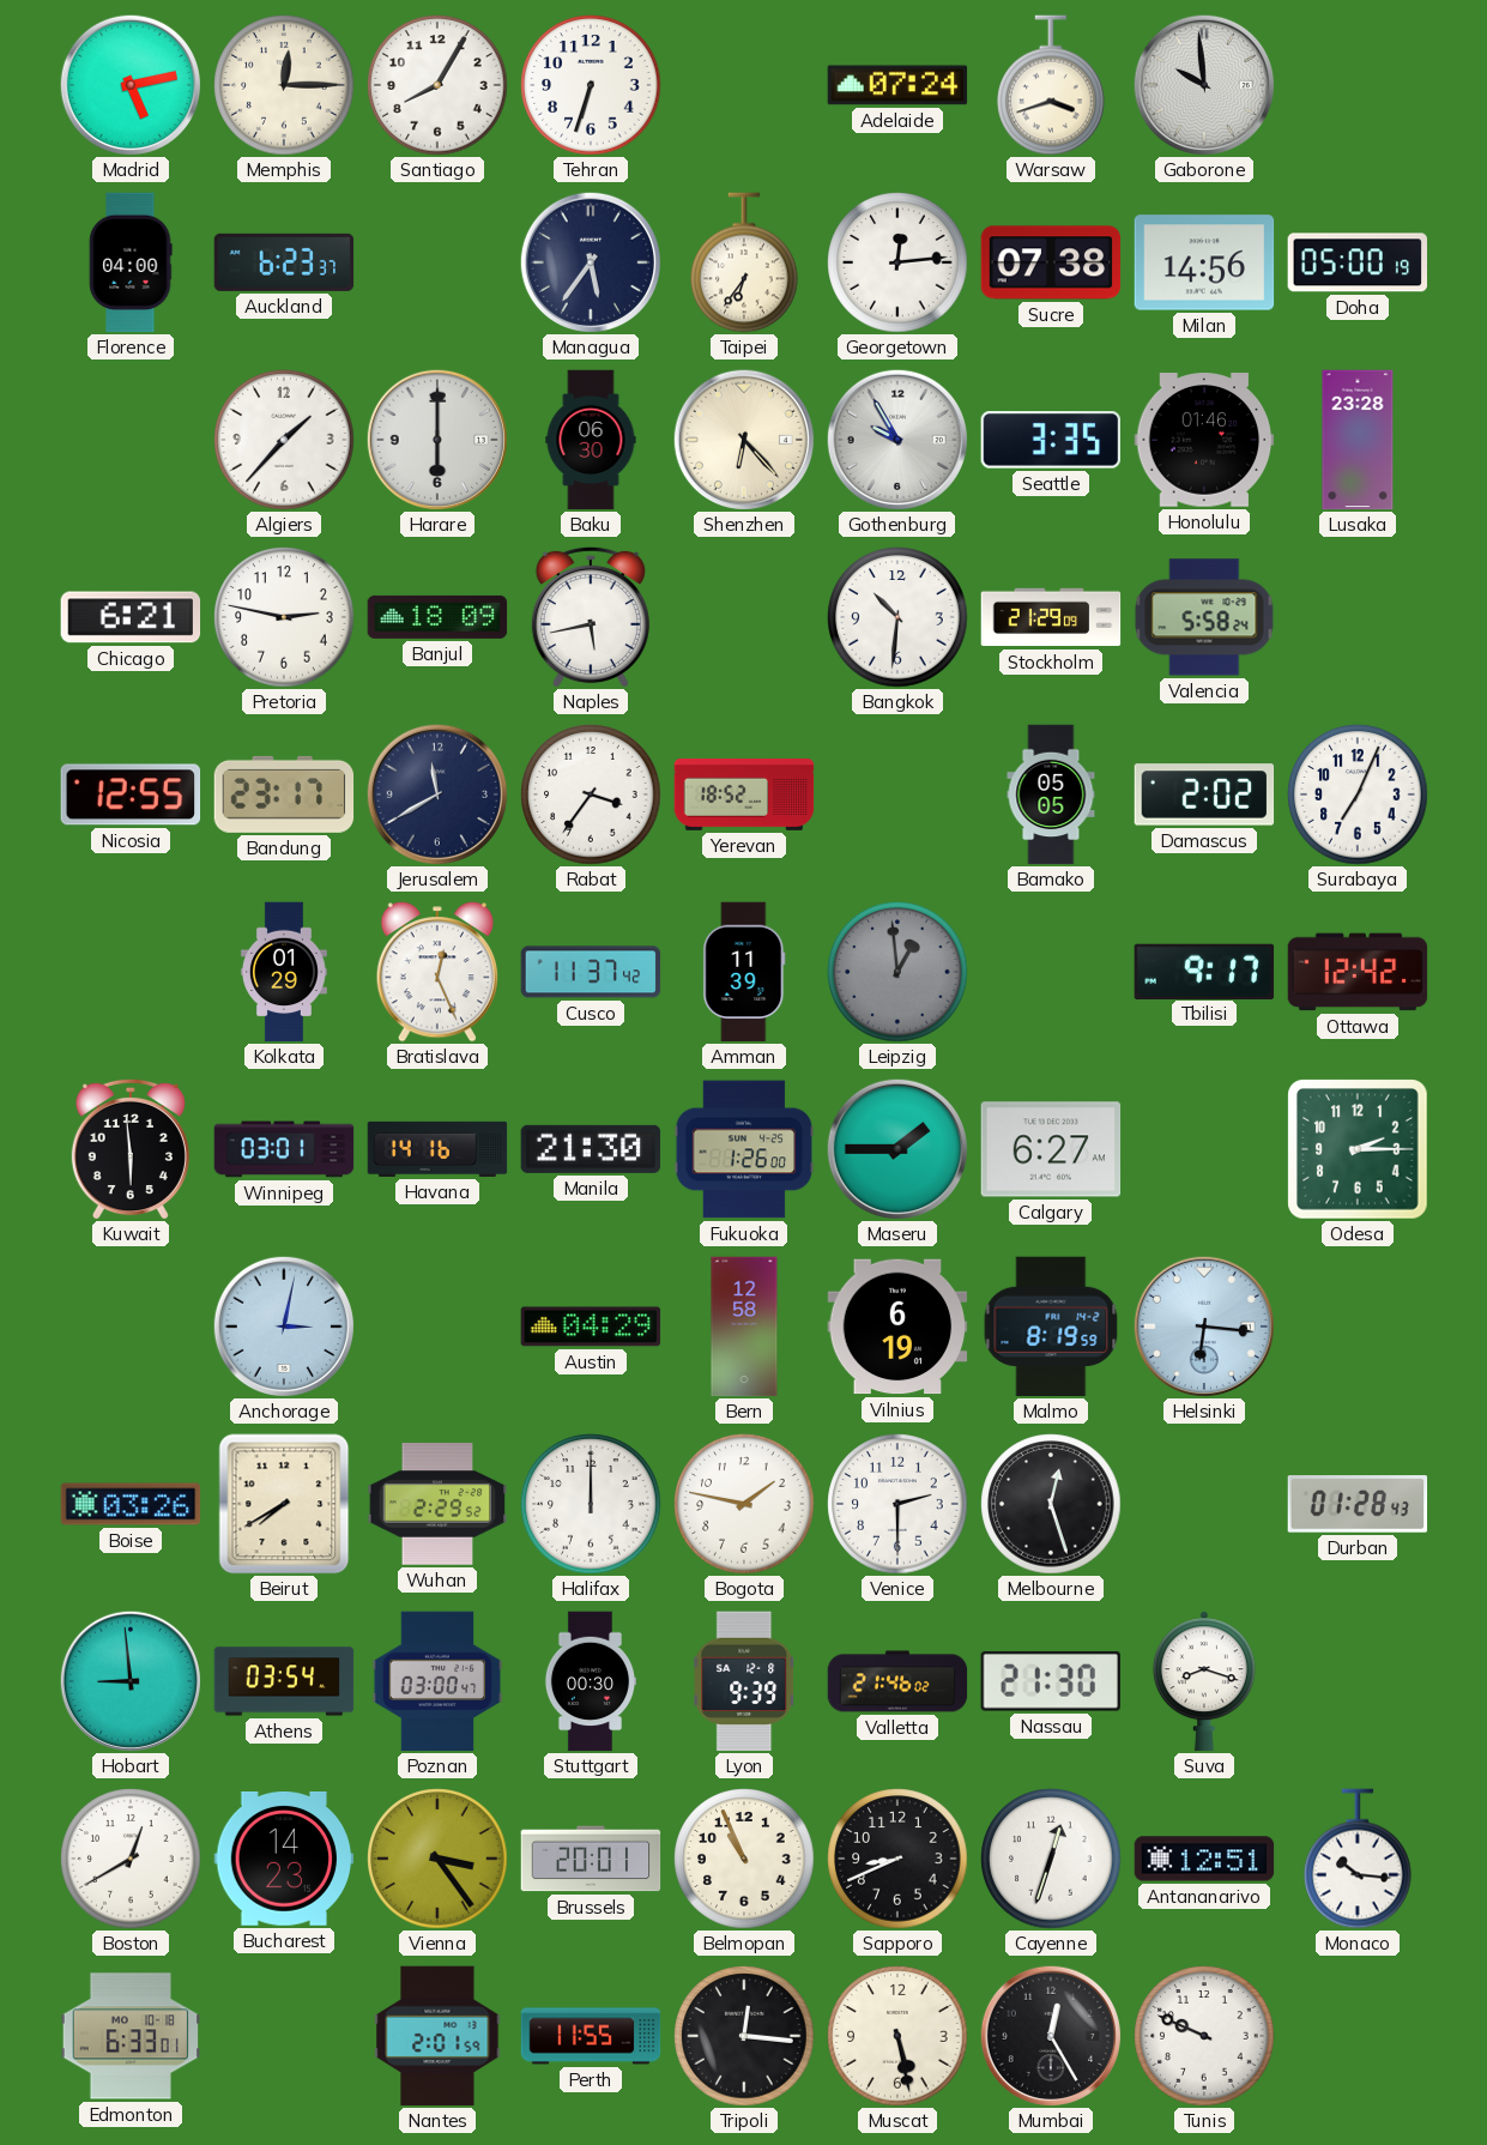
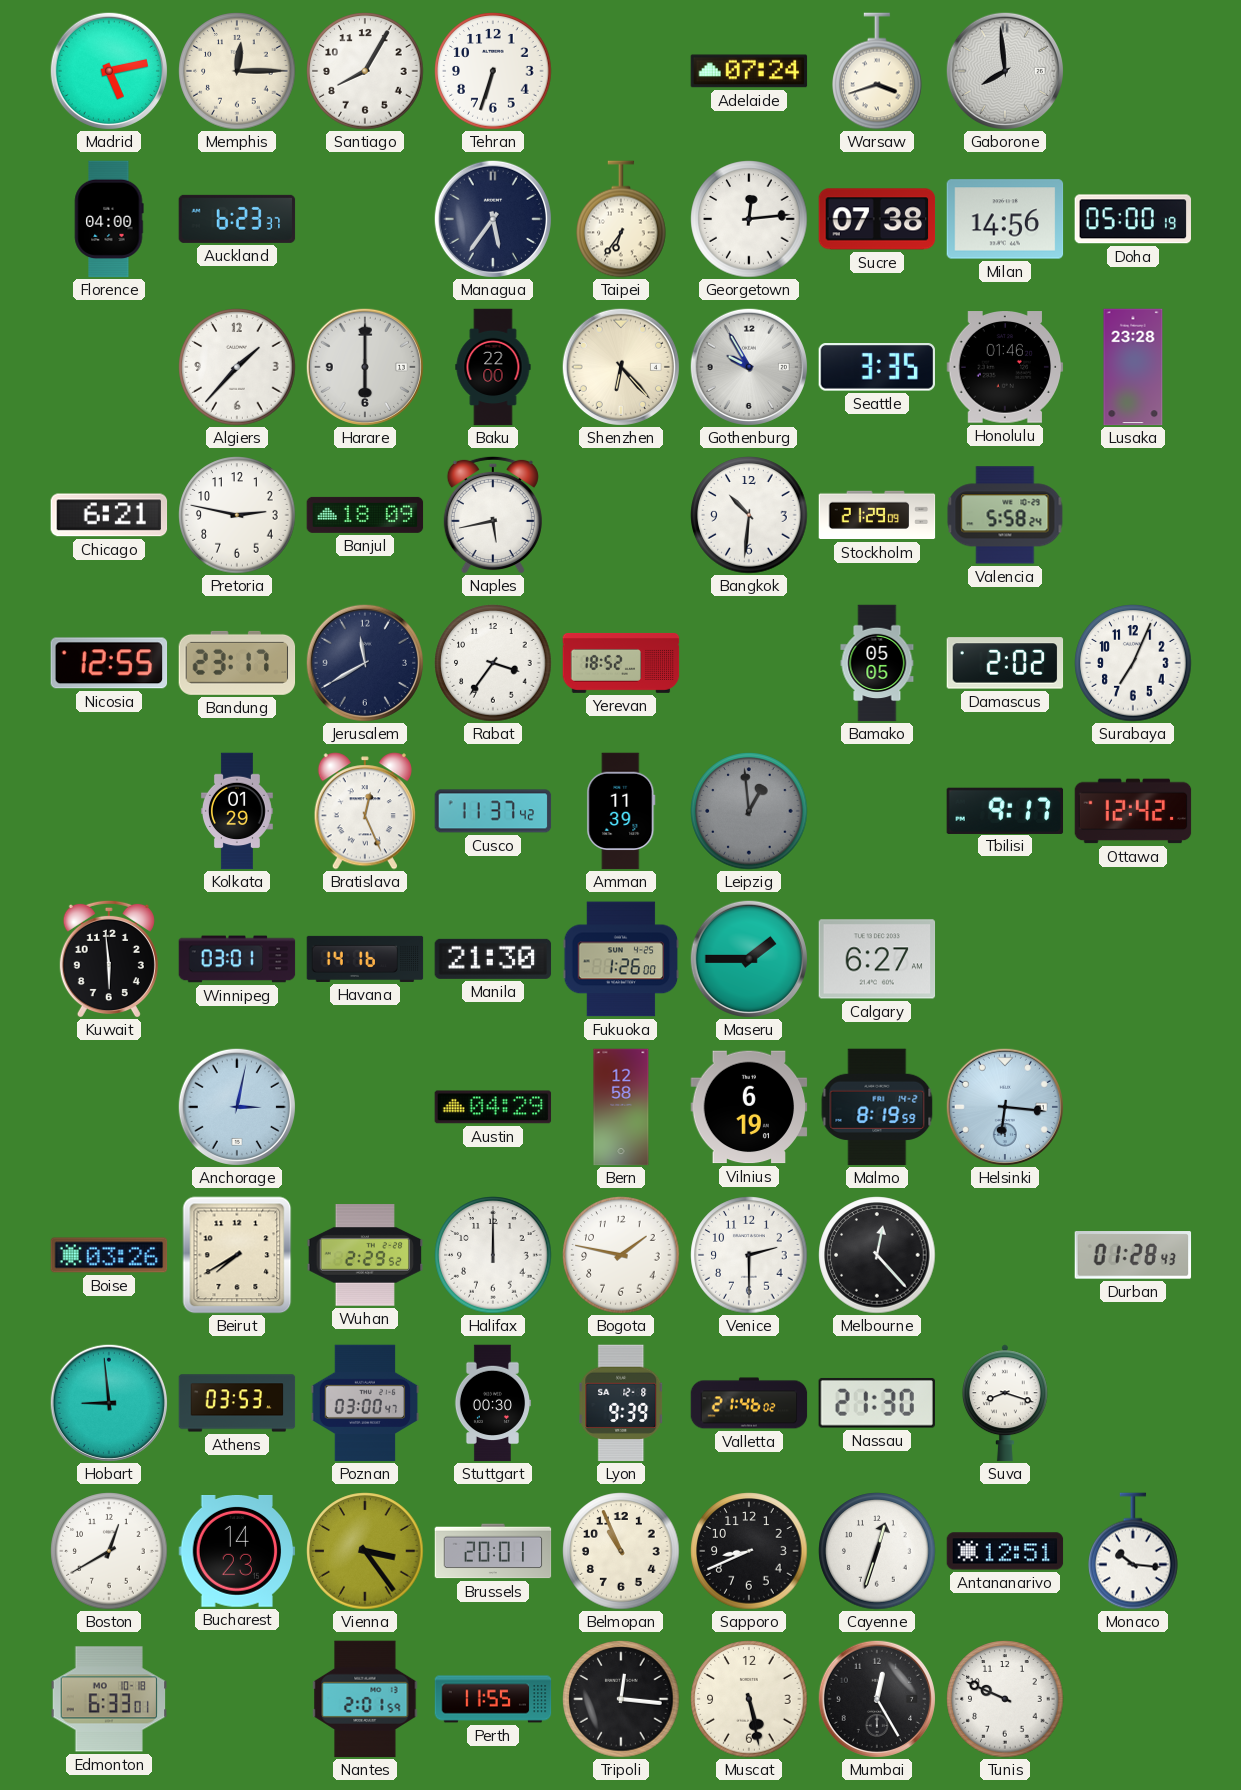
Gaborone: 9:59 -> 7:59
Baku: 06:30 -> 22:00
Odesa: 2:15 -> none
Melbourne: 12:27 -> 12:23
Athens: 03:54 -> 03:53
